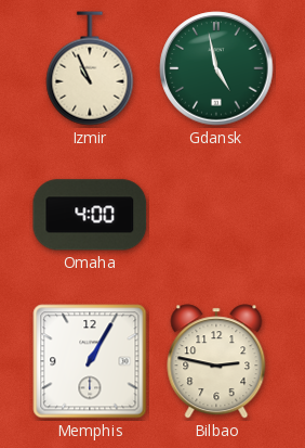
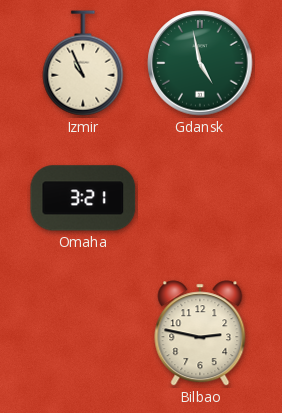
Omaha: 4:00 -> 3:21
Memphis: 1:05 -> none
